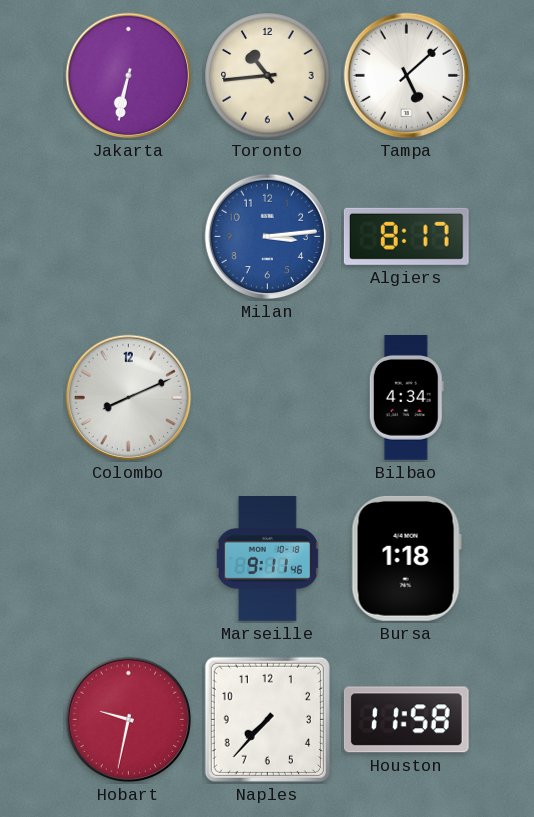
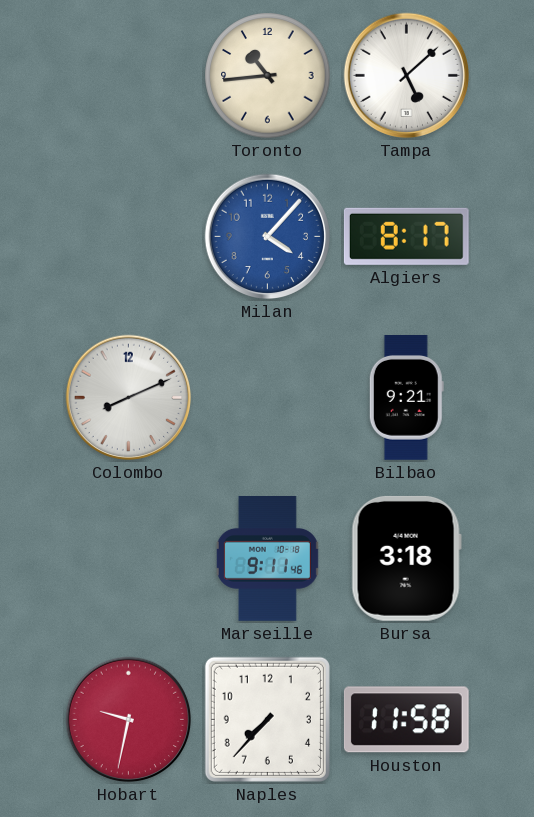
Jakarta: 6:32 -> none
Milan: 3:14 -> 4:07
Bilbao: 4:34 -> 9:21
Bursa: 1:18 -> 3:18
